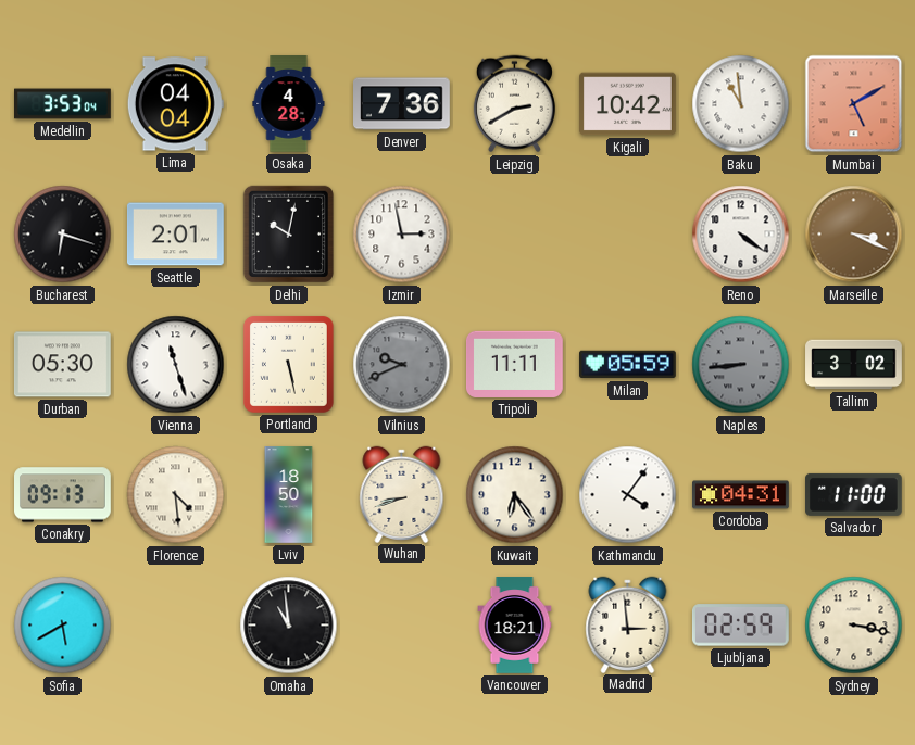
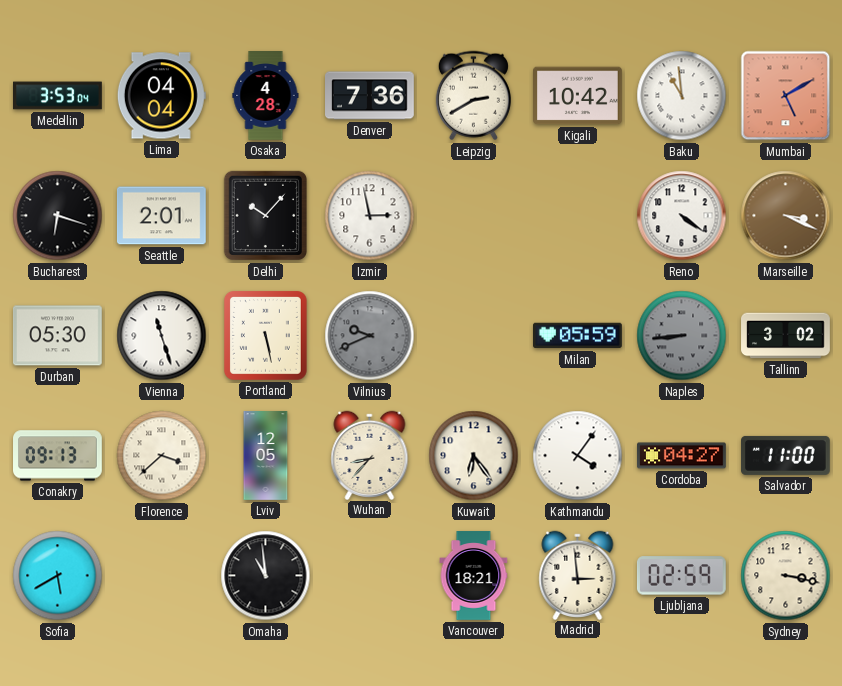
Delhi: 10:02 -> 10:07
Tripoli: 11:11 -> none
Florence: 4:29 -> 3:38
Lviv: 18:50 -> 12:05
Wuhan: 8:42 -> 8:37
Cordoba: 04:31 -> 04:27
